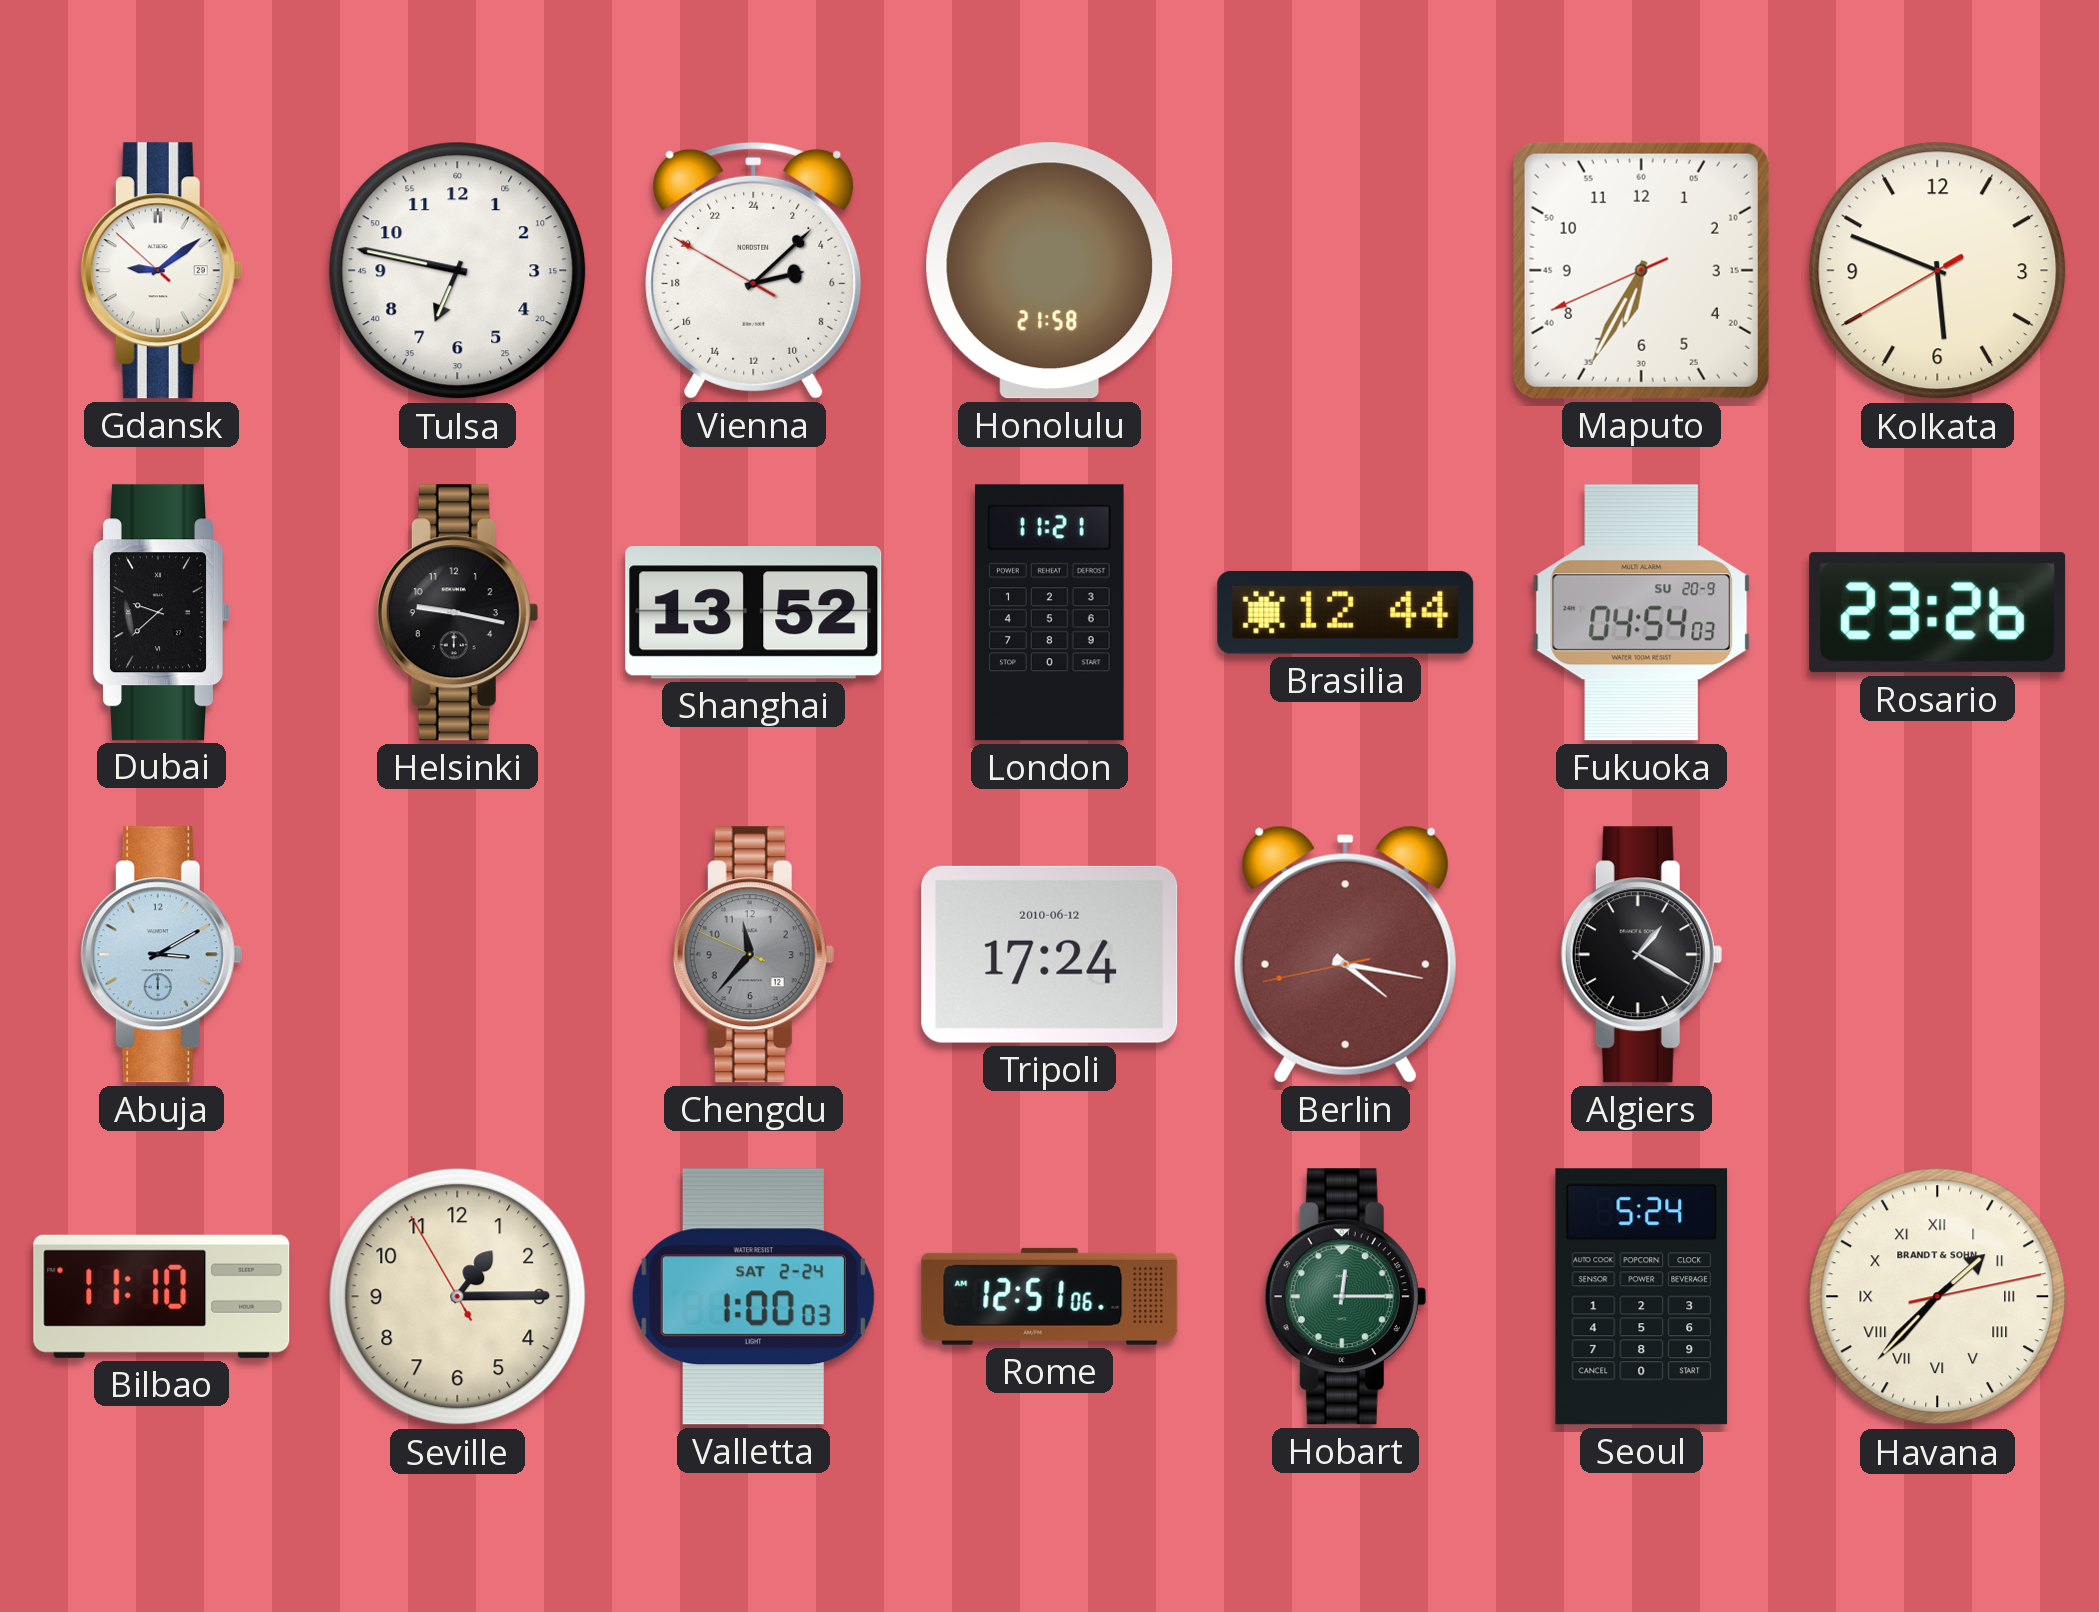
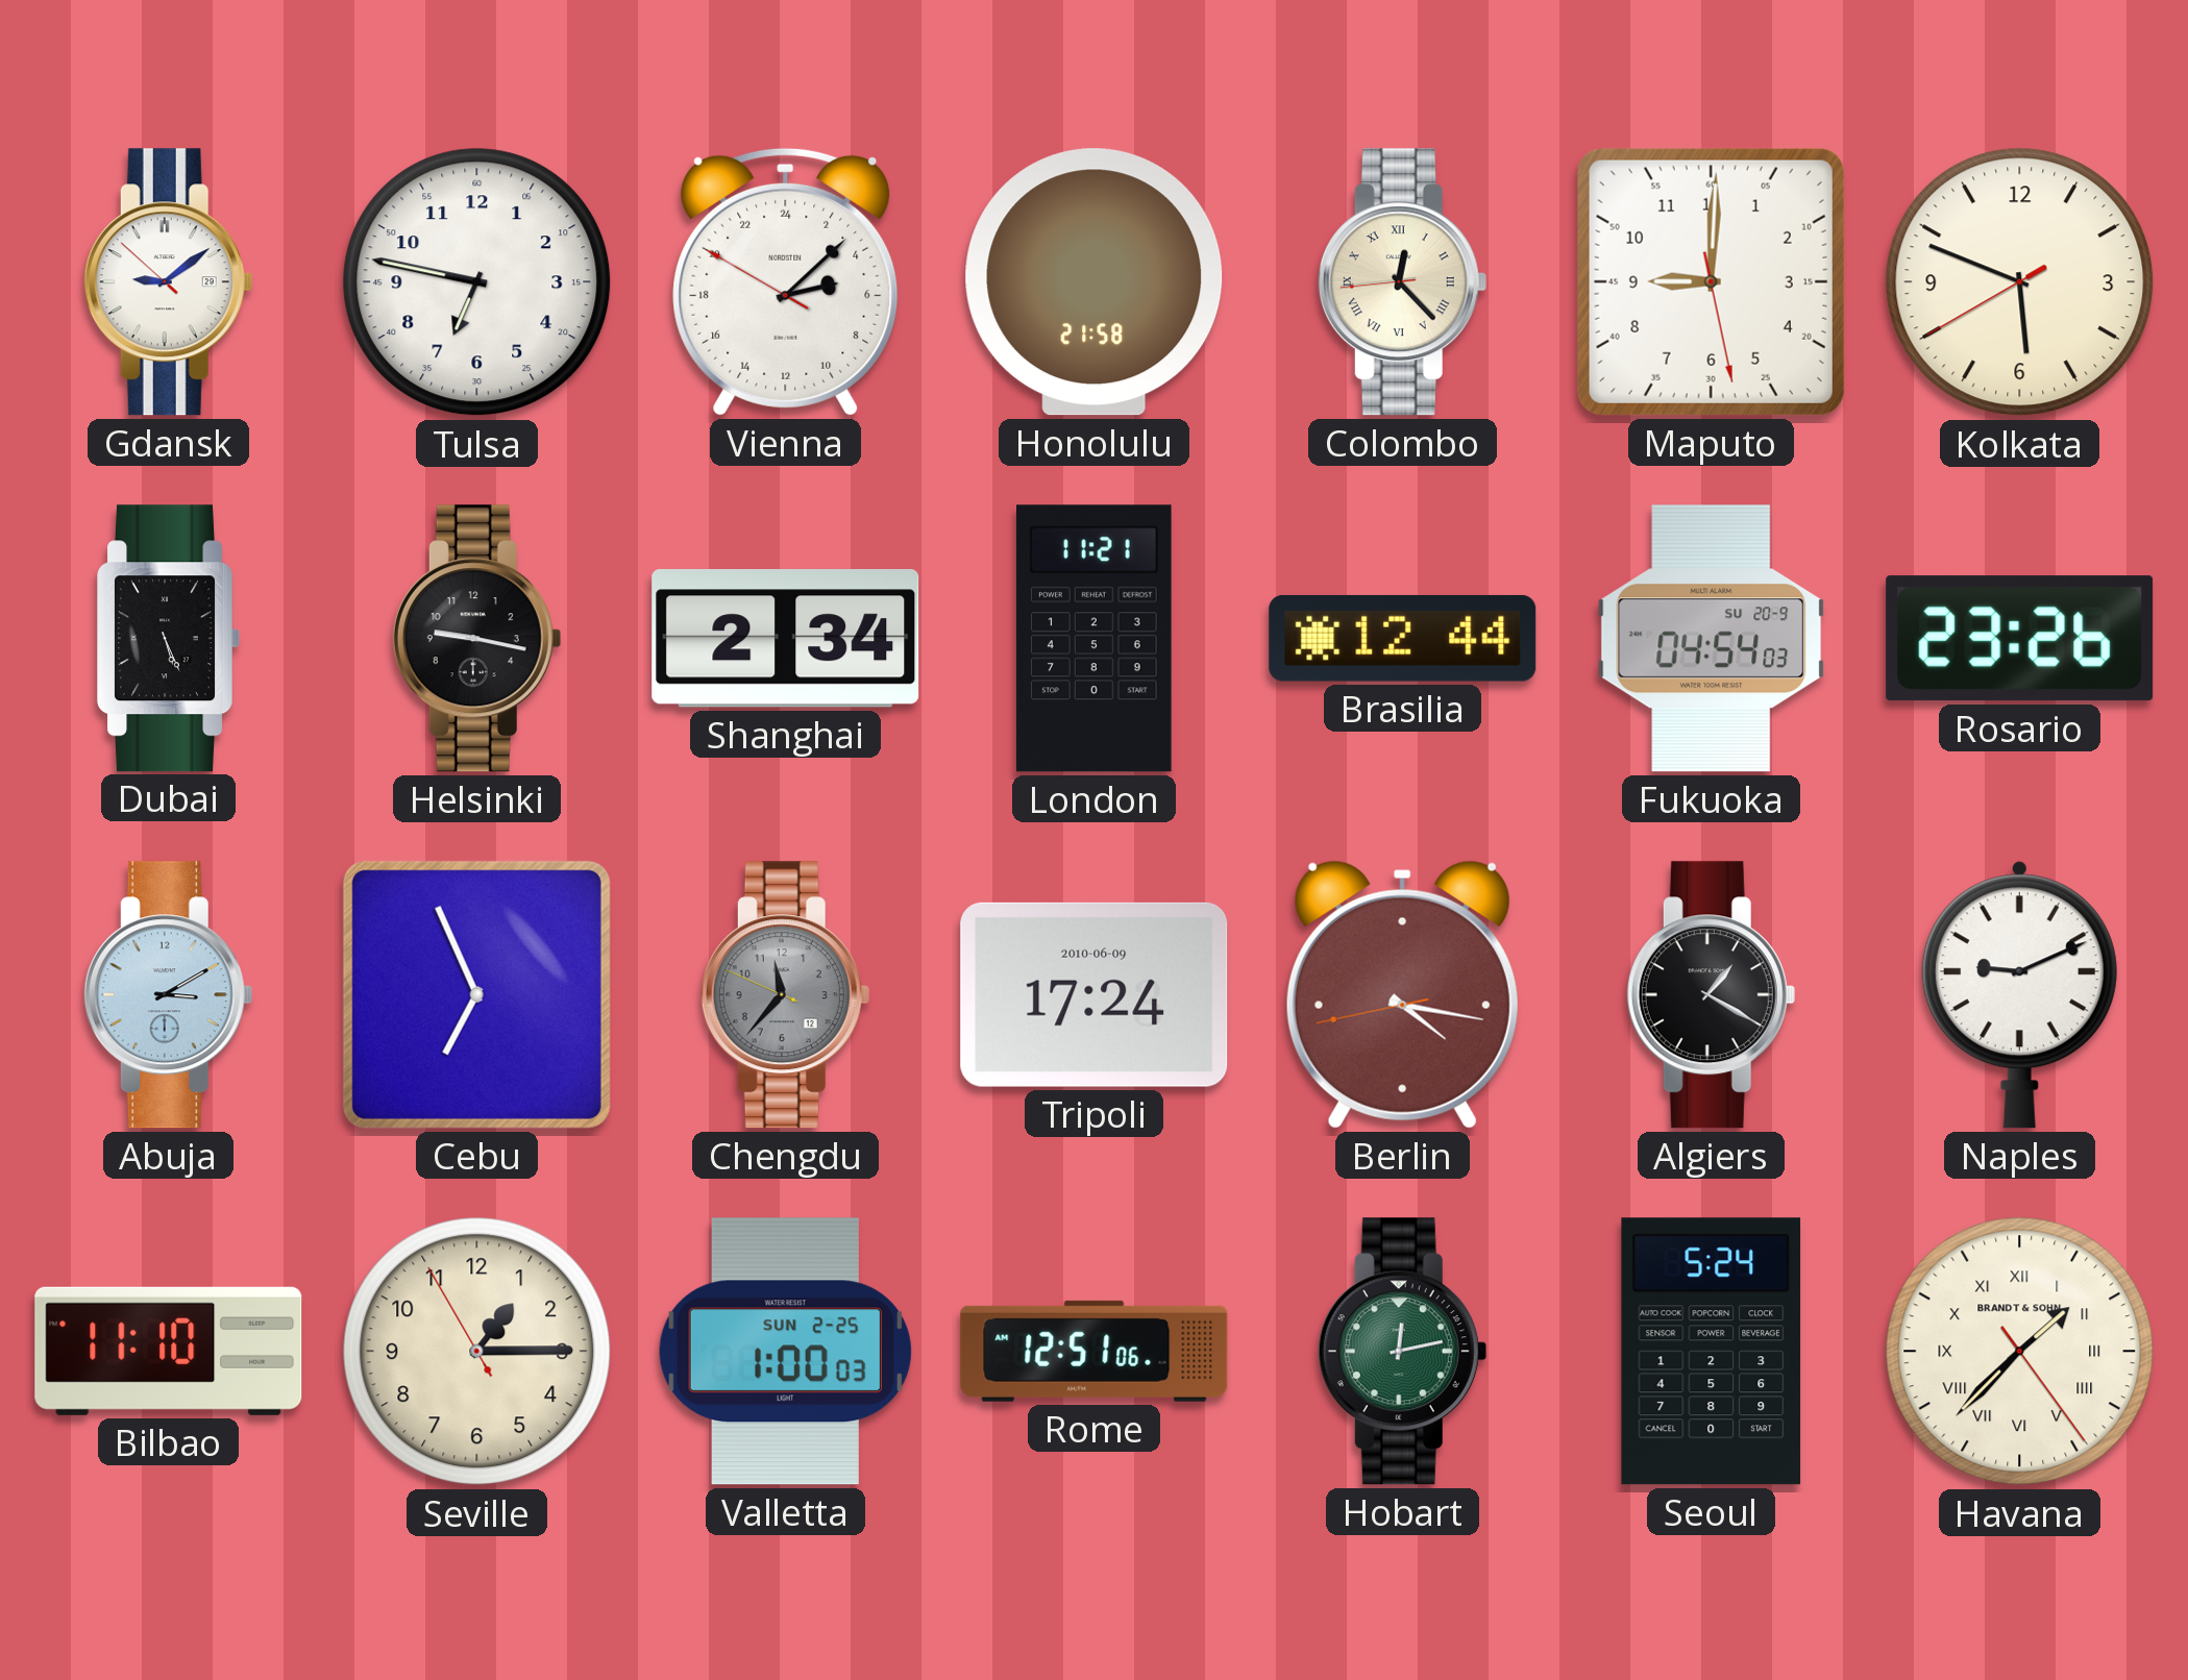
Colombo: none -> 12:22
Maputo: 6:34 -> 9:00
Dubai: 9:38 -> 5:26
Shanghai: 13:52 -> 2:34
Cebu: none -> 6:56
Tripoli date: 2010-06-12 -> 2010-06-09
Naples: none -> 9:11
Valletta date: SAT 2-24 -> SUN 2-25
Hobart: 12:15 -> 12:13
Havana: 1:37:13 -> 1:37:24
